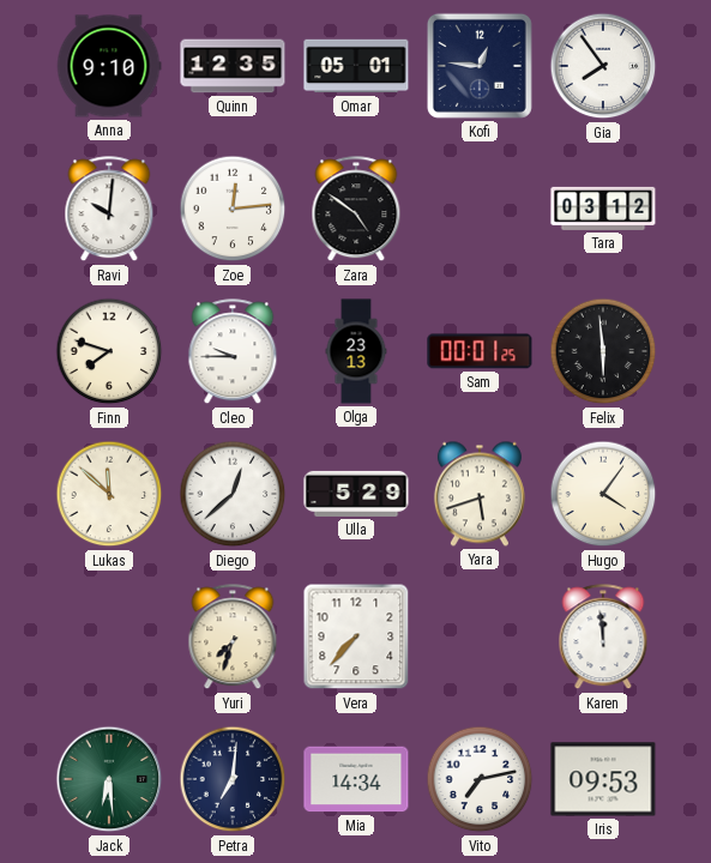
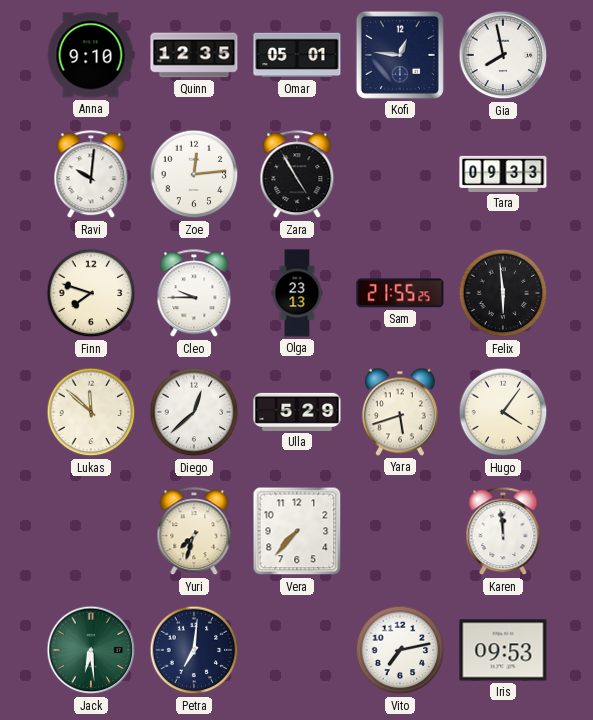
Gia: 7:54 -> 7:58
Zara: 4:51 -> 4:55
Tara: 03:12 -> 09:33
Sam: 00:01 -> 21:55
Mia: 14:34 -> none
